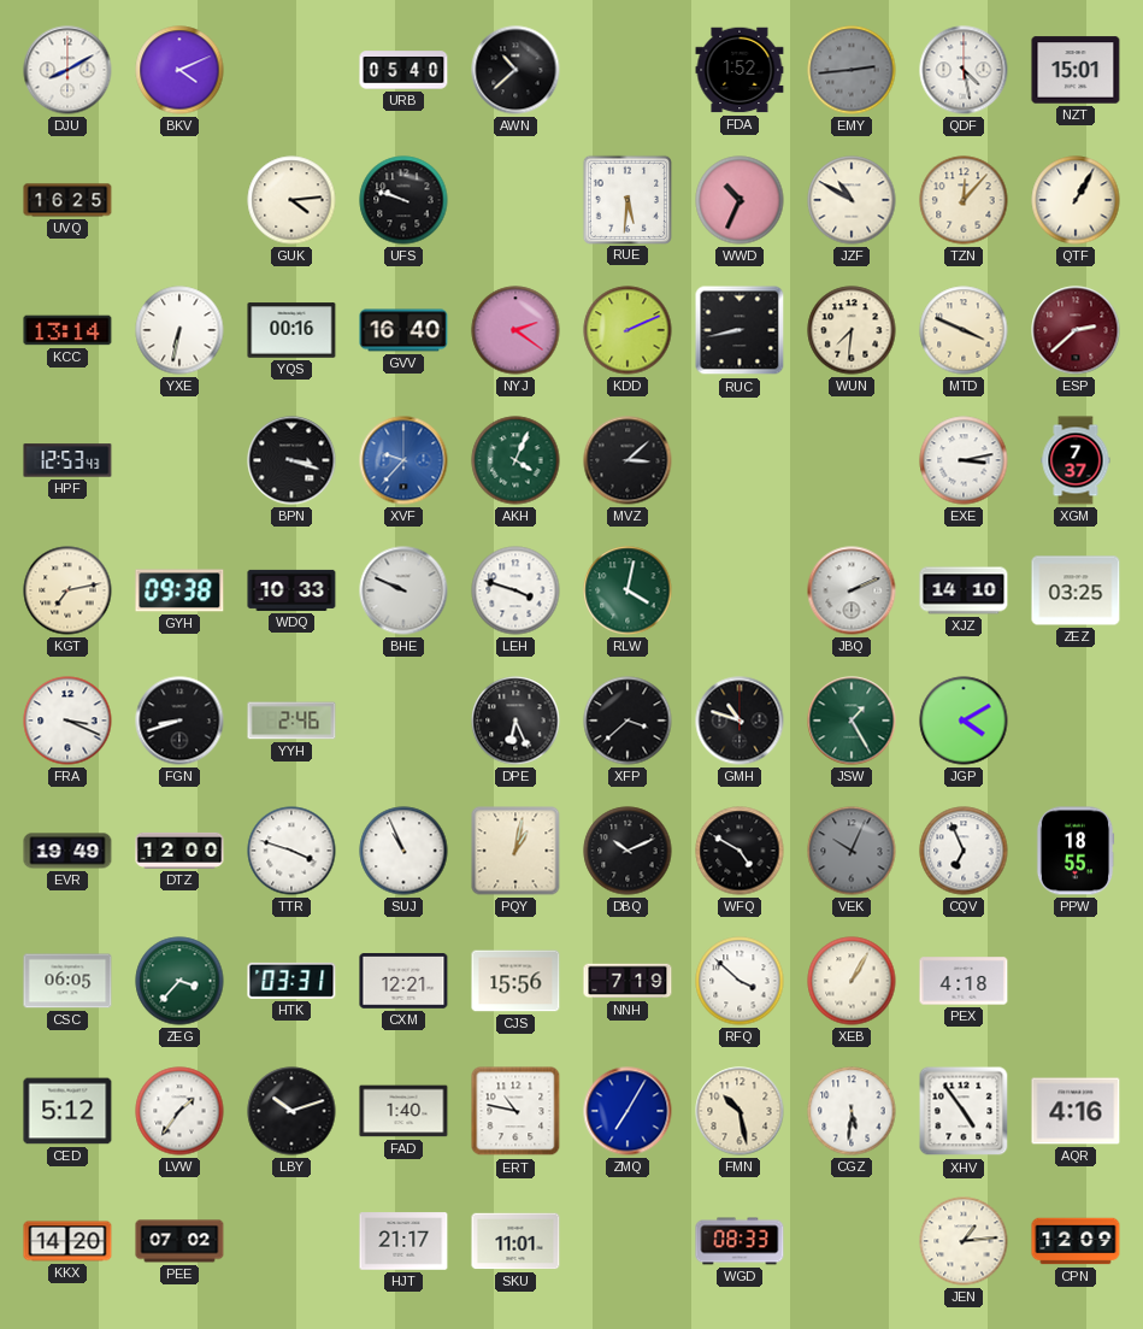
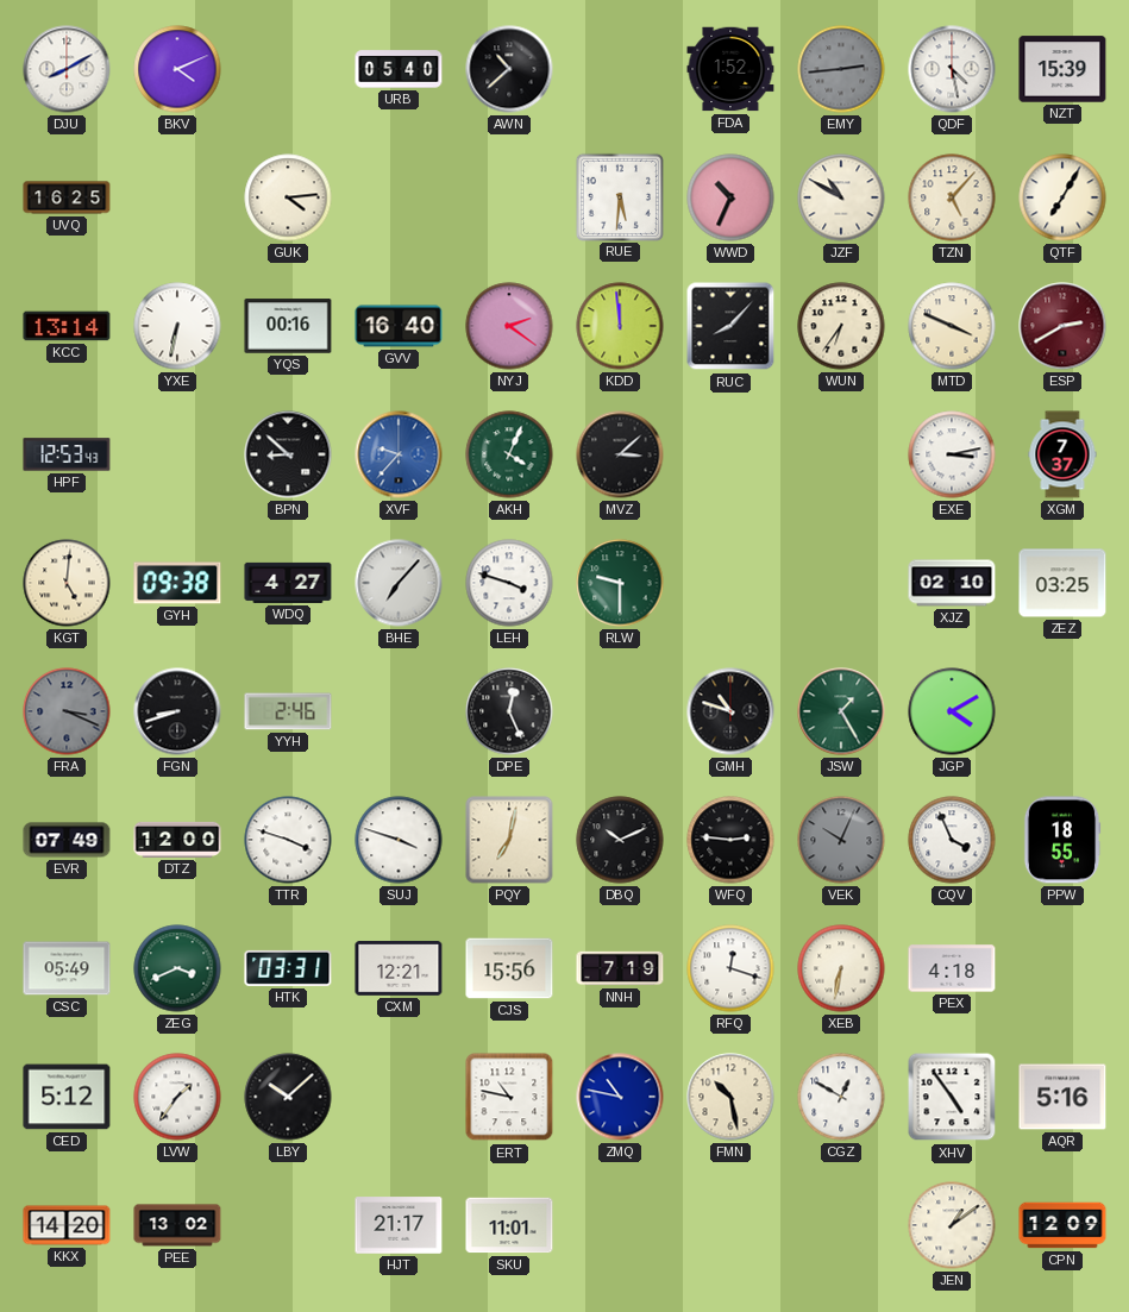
NZT: 15:01 -> 15:39
UFS: 9:48 -> none
TZN: 12:07 -> 5:07
QTF: 1:05 -> 7:05
KDD: 2:11 -> 11:59
RUC: 8:43 -> 8:07
WUN: 7:31 -> 6:36
ESP: 2:38 -> 2:40
BPN: 3:18 -> 8:52
KGT: 7:13 -> 5:01
WDQ: 10:33 -> 4:27
BHE: 9:49 -> 7:07
RLW: 4:02 -> 9:30
JBQ: 2:11 -> none
XJZ: 14:10 -> 02:10
FRA dial: white -> grey
DPE: 6:26 -> 12:26
XFP: 3:38 -> none
EVR: 19:49 -> 07:49
SUJ: 10:56 -> 3:48
PQY: 1:02 -> 7:02
WFQ: 4:50 -> 2:46
CQV: 6:56 -> 3:56
CSC: 06:05 -> 05:49
ZEG: 3:37 -> 3:41
RFQ: 3:52 -> 12:18
XEB: 1:05 -> 6:32
LBY: 10:12 -> 10:08
FAD: 1:40 -> none
ZMQ: 7:05 -> 10:47
CGZ: 5:31 -> 12:50
AQR: 4:16 -> 5:16
PEE: 07:02 -> 13:02
WGD: 08:33 -> none
JEN: 1:14 -> 1:09
